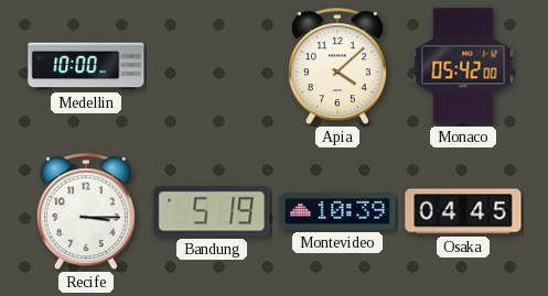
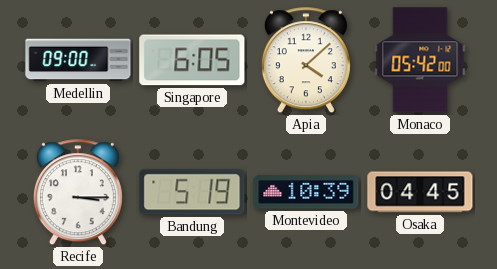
Medellin: 10:00 -> 09:00
Singapore: none -> 6:05
